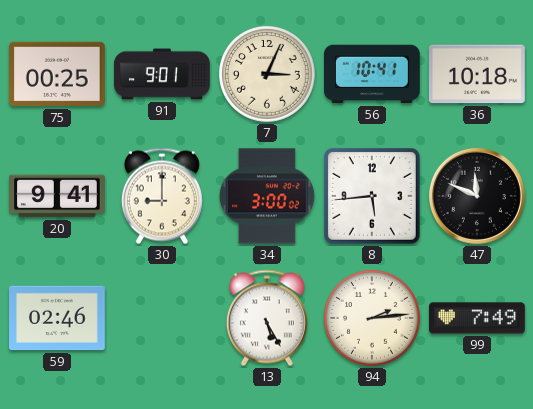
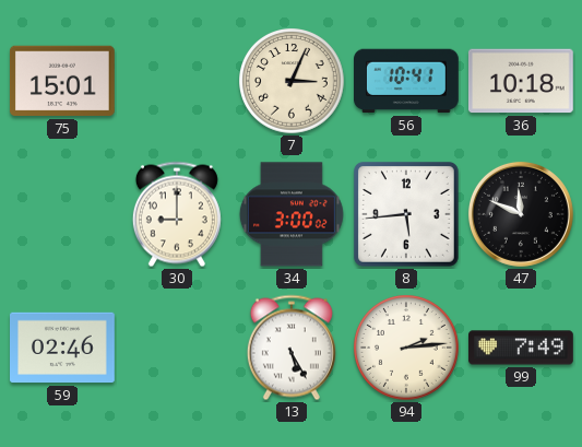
75: 00:25 -> 15:01
91: 9:01 -> none
20: 9:41 -> none
